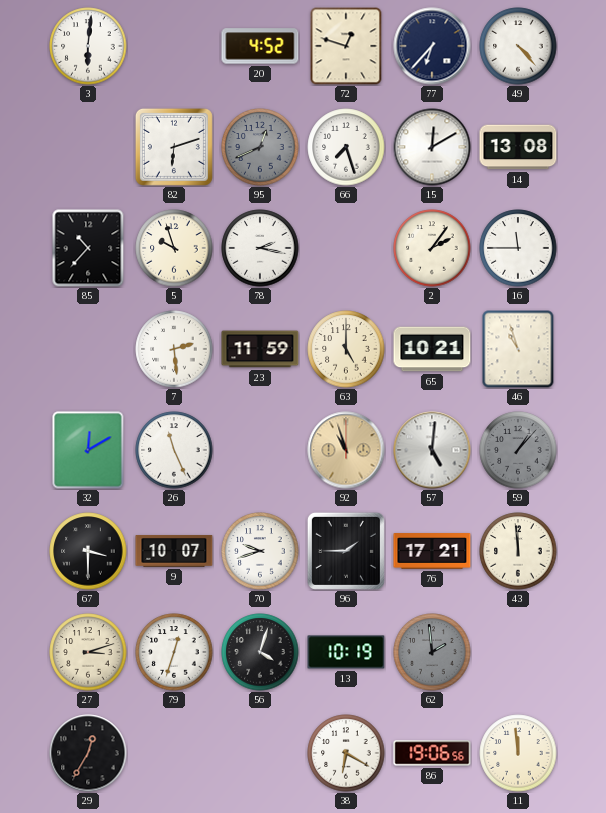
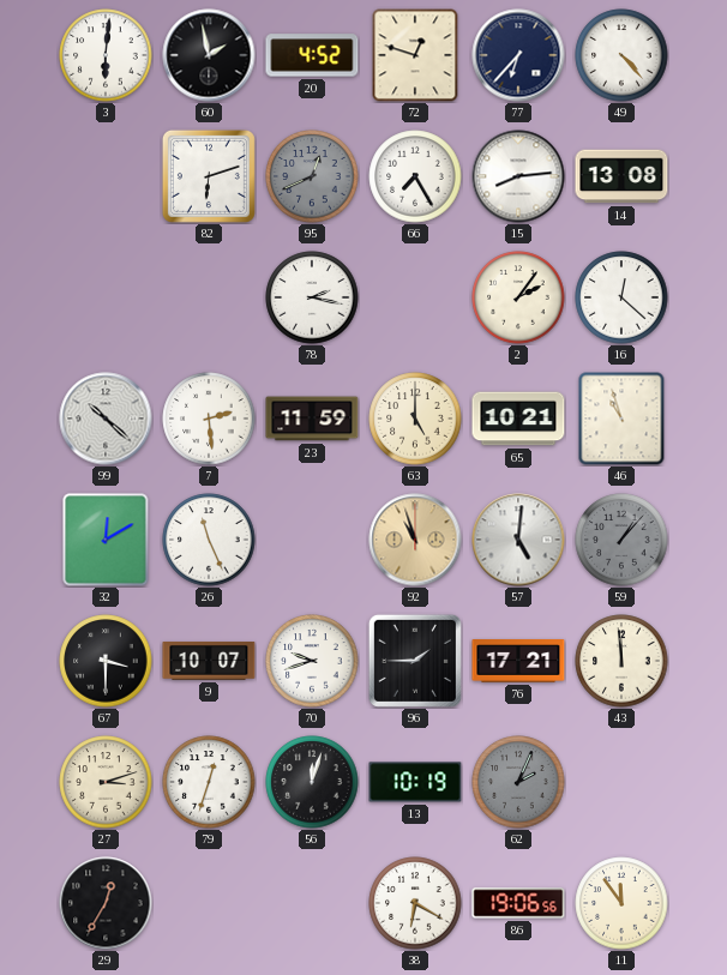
60: none -> 1:58
66: 7:27 -> 7:25
15: 12:10 -> 8:14
85: 10:37 -> none
5: 9:57 -> none
16: 11:45 -> 12:22
99: none -> 10:22
56: 4:03 -> 12:03
62: 1:59 -> 2:04
11: 11:59 -> 11:54
